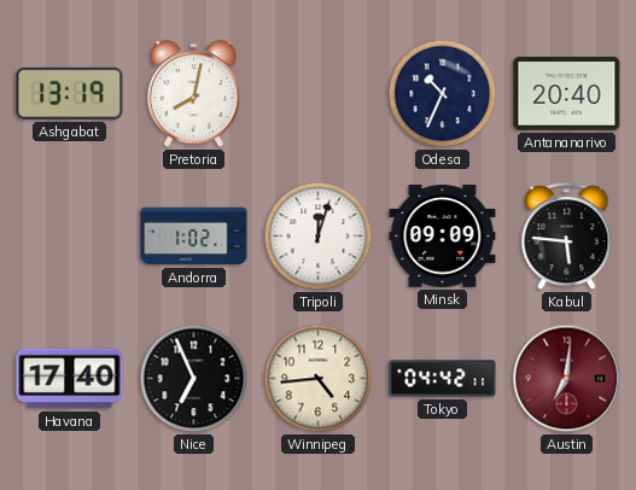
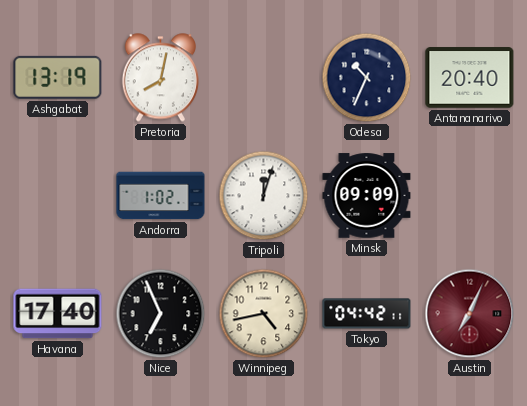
Kabul: 5:46 -> none
Winnipeg: 4:44 -> 4:43
Austin: 7:01 -> 7:04
